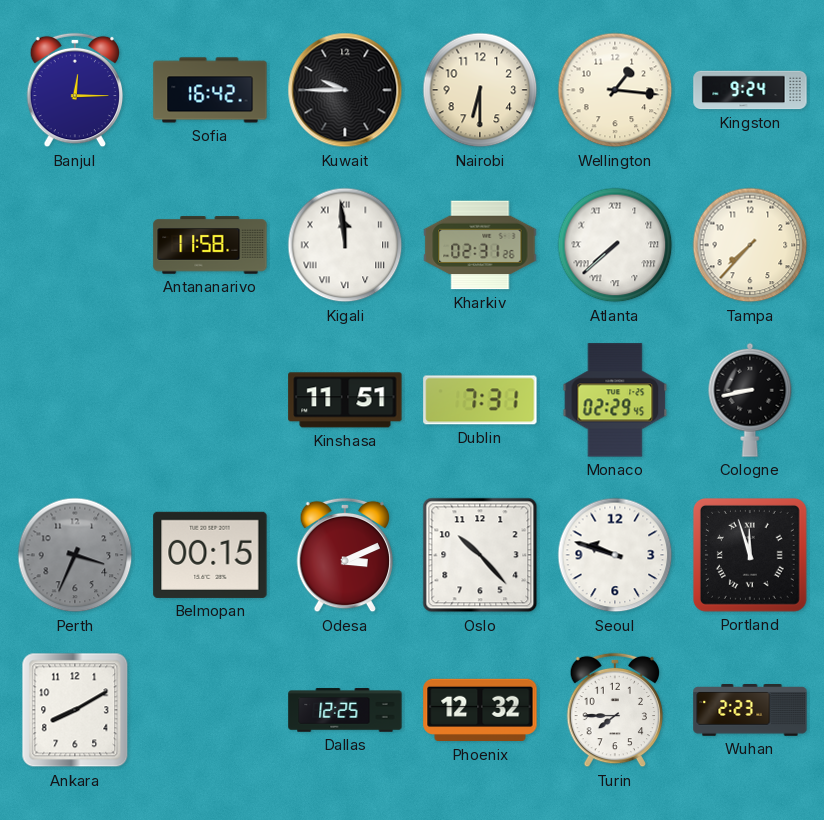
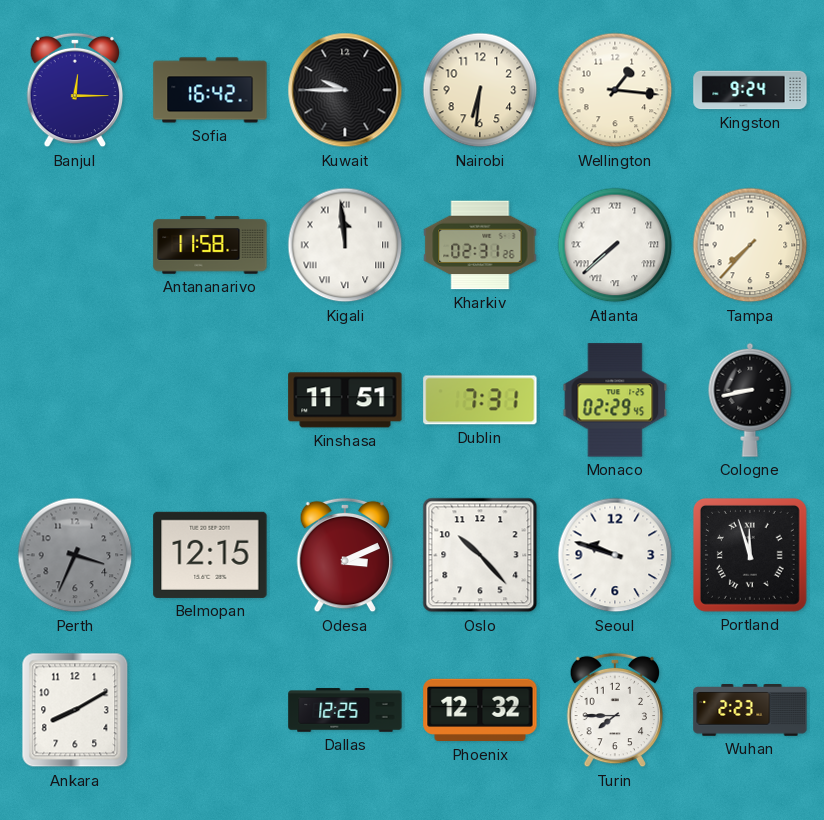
Nairobi: 6:30 -> 6:31
Belmopan: 00:15 -> 12:15
